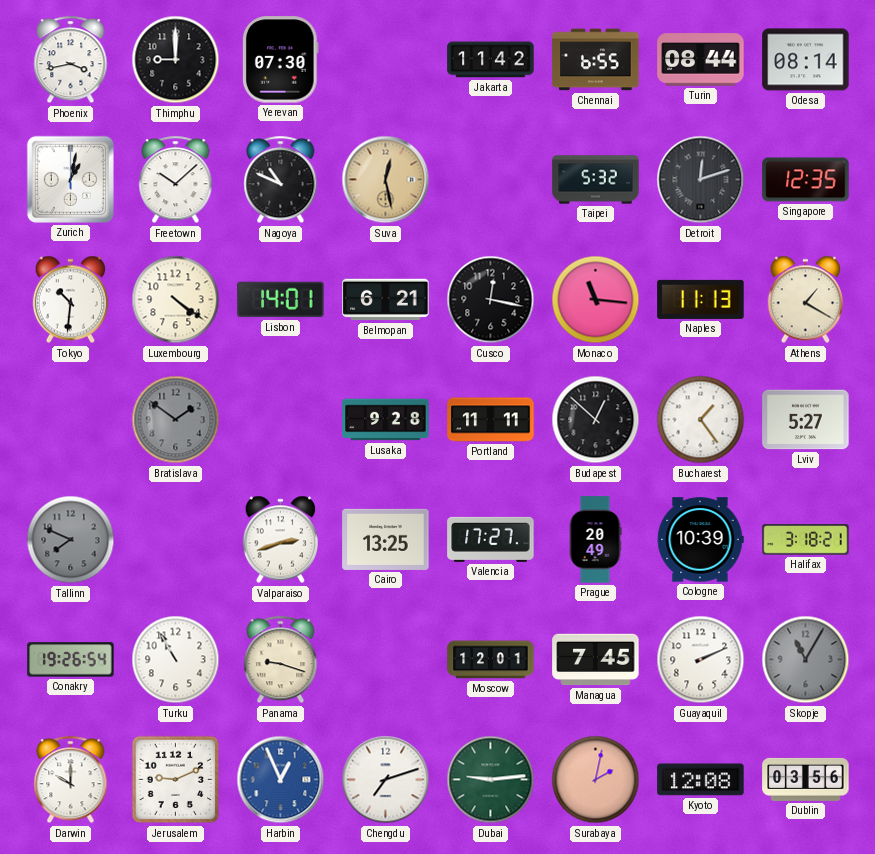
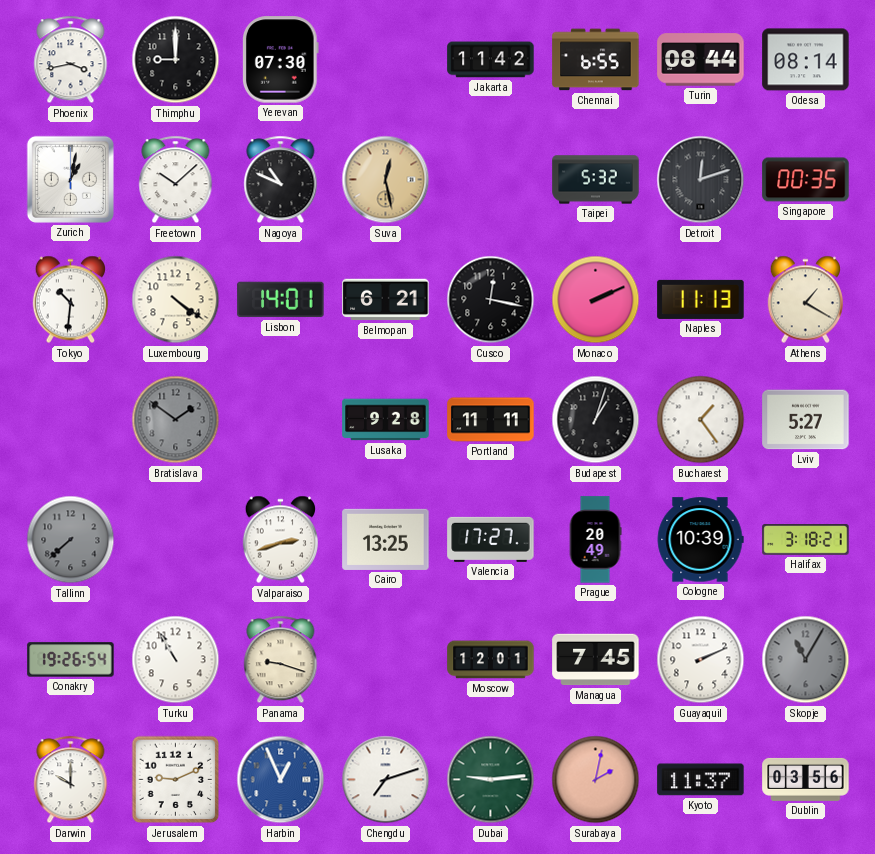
Singapore: 12:35 -> 00:35
Monaco: 11:16 -> 2:11
Budapest: 12:52 -> 1:03
Tallinn: 7:49 -> 7:38
Kyoto: 12:08 -> 11:37
